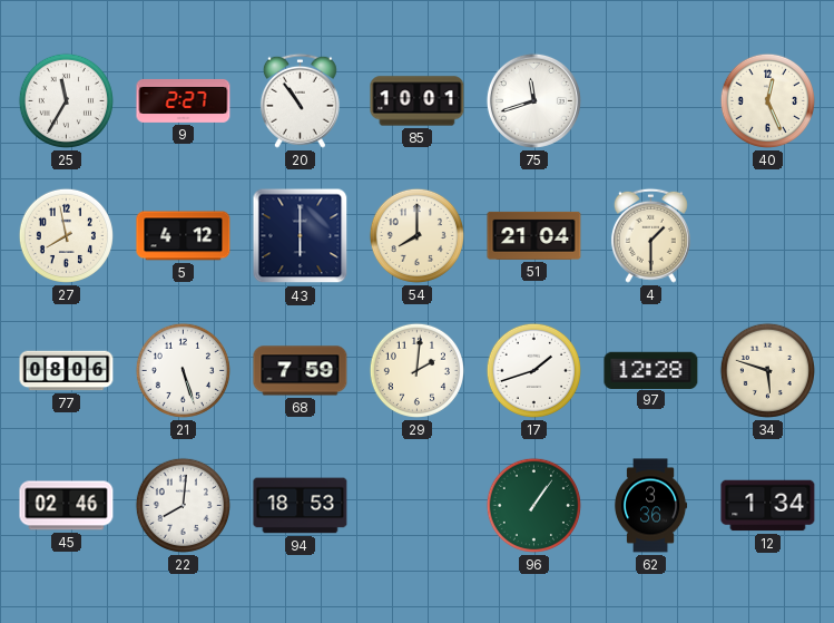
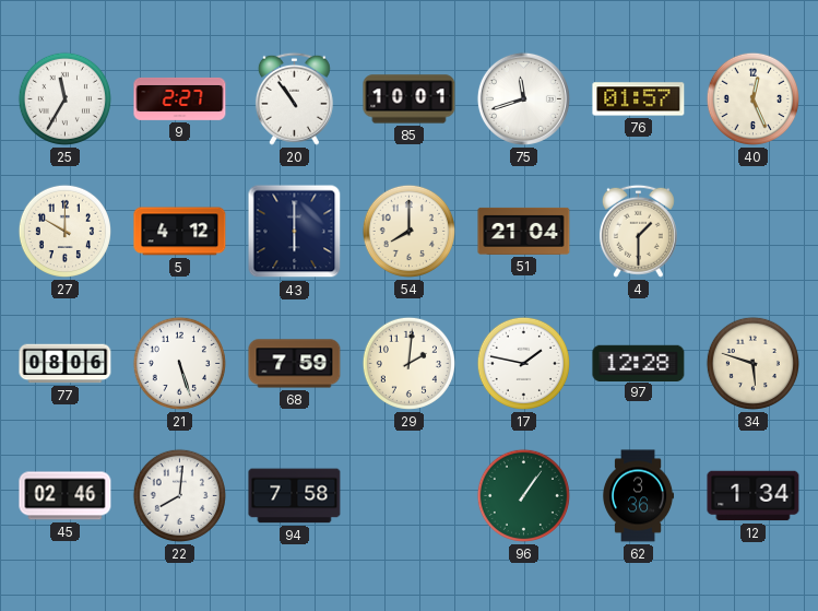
76: none -> 01:57
27: 7:58 -> 10:00
17: 1:42 -> 1:47
94: 18:53 -> 7:58
